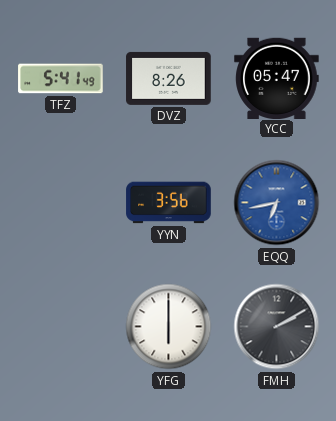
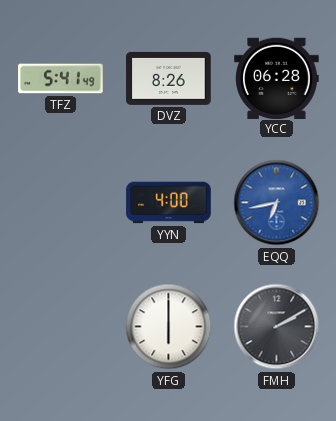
YCC: 05:47 -> 06:28
YYN: 3:56 -> 4:00
